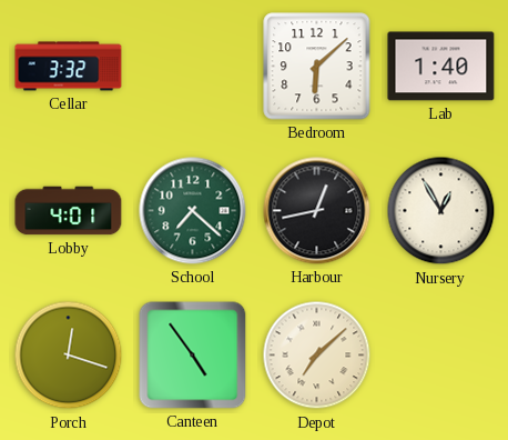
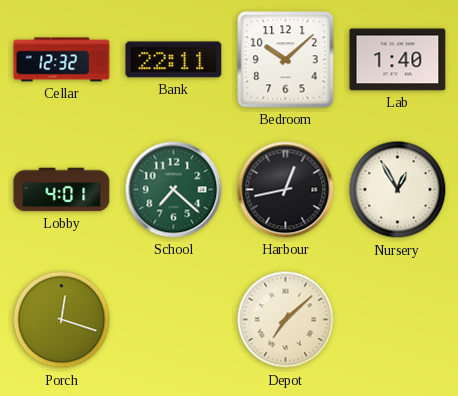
Cellar: 3:32 -> 12:32
Bank: none -> 22:11
Bedroom: 6:08 -> 10:08
Canteen: 4:54 -> none
